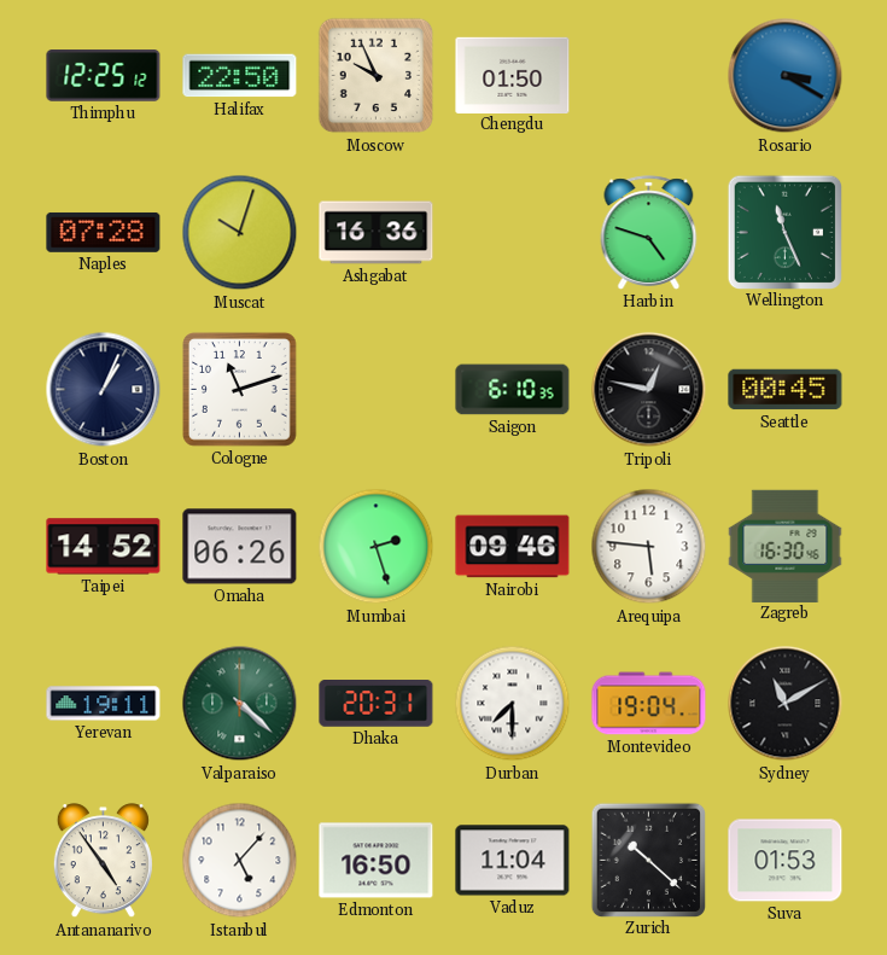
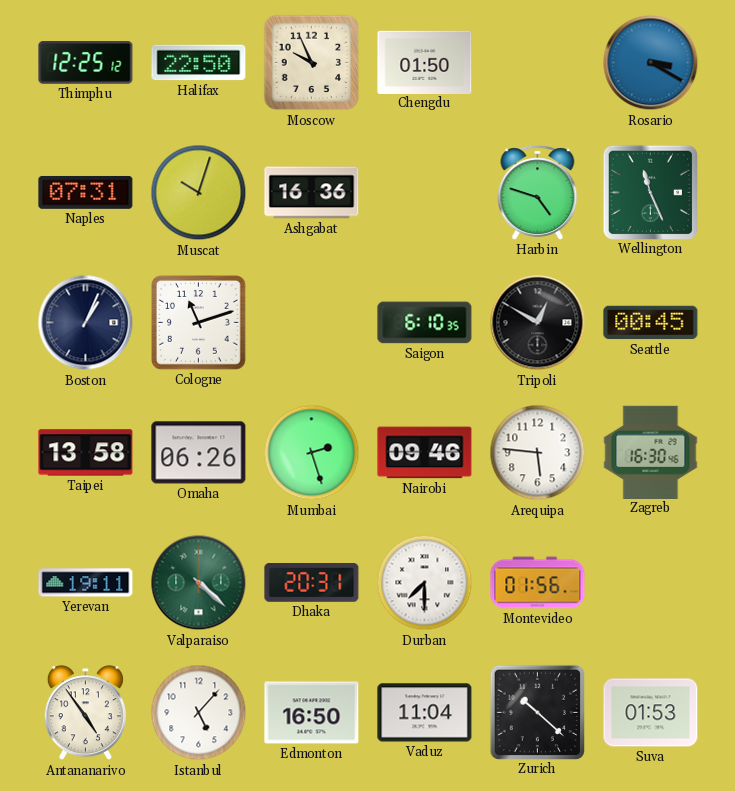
Naples: 07:28 -> 07:31
Tripoli: 12:47 -> 12:50
Taipei: 14:52 -> 13:58
Montevideo: 19:04 -> 01:56
Sydney: 11:10 -> none
